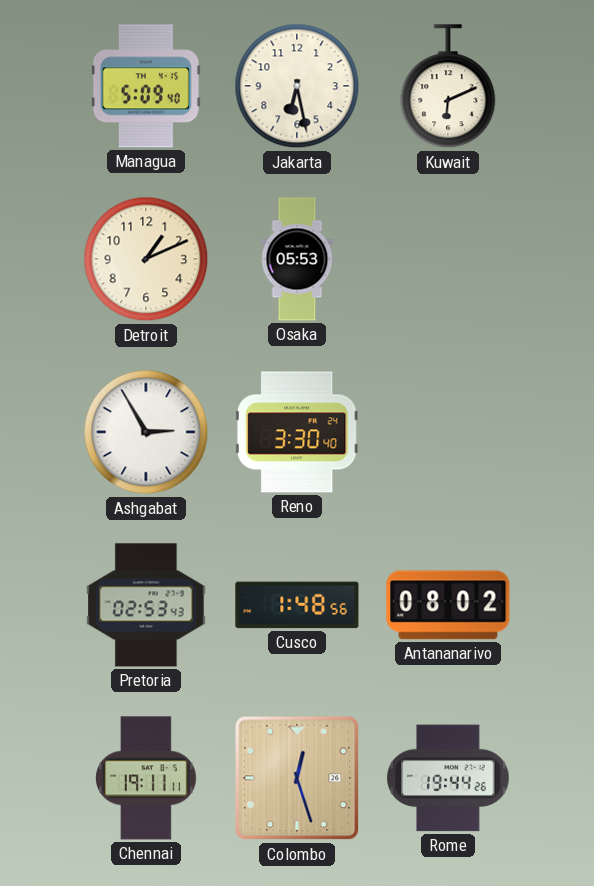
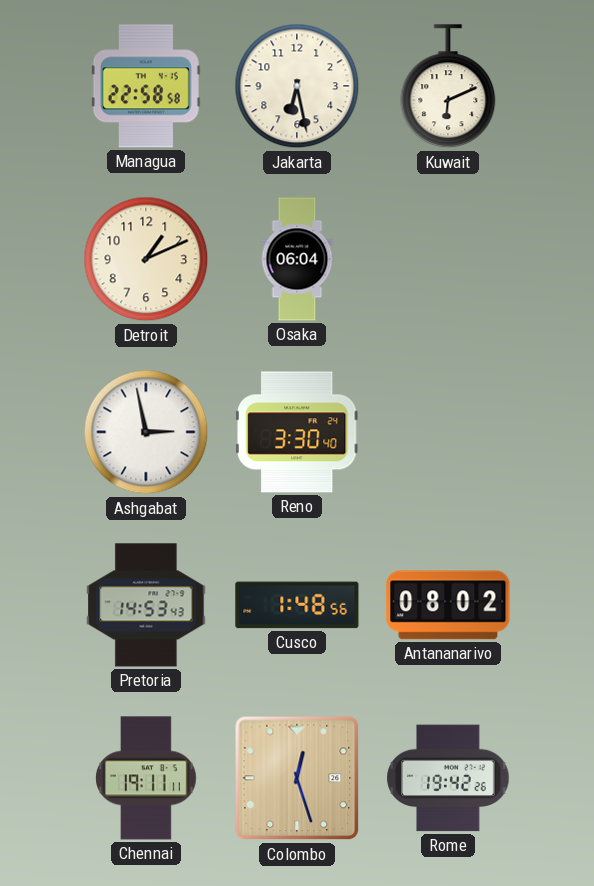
Managua: 5:09 -> 22:58
Osaka: 05:53 -> 06:04
Ashgabat: 2:55 -> 2:58
Pretoria: 02:53 -> 14:53
Rome: 19:44 -> 19:42
